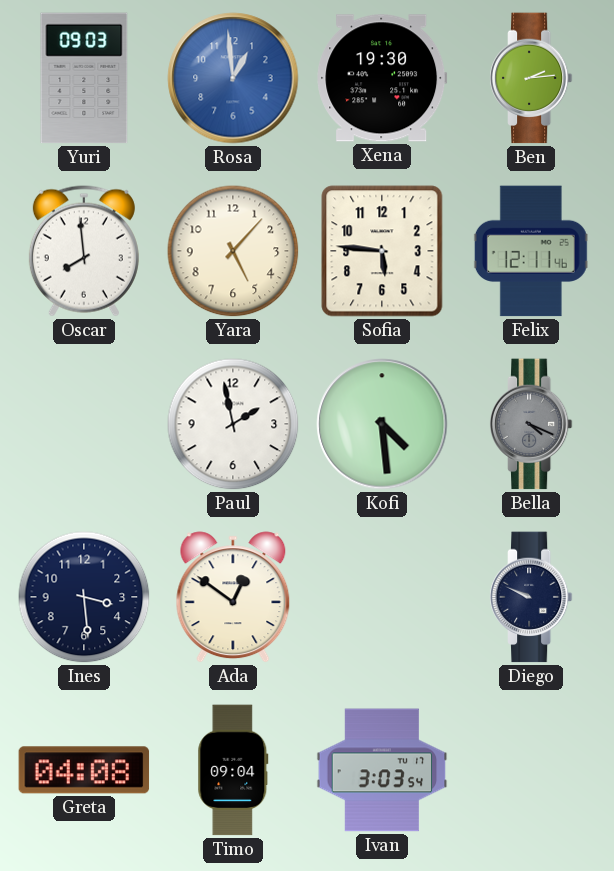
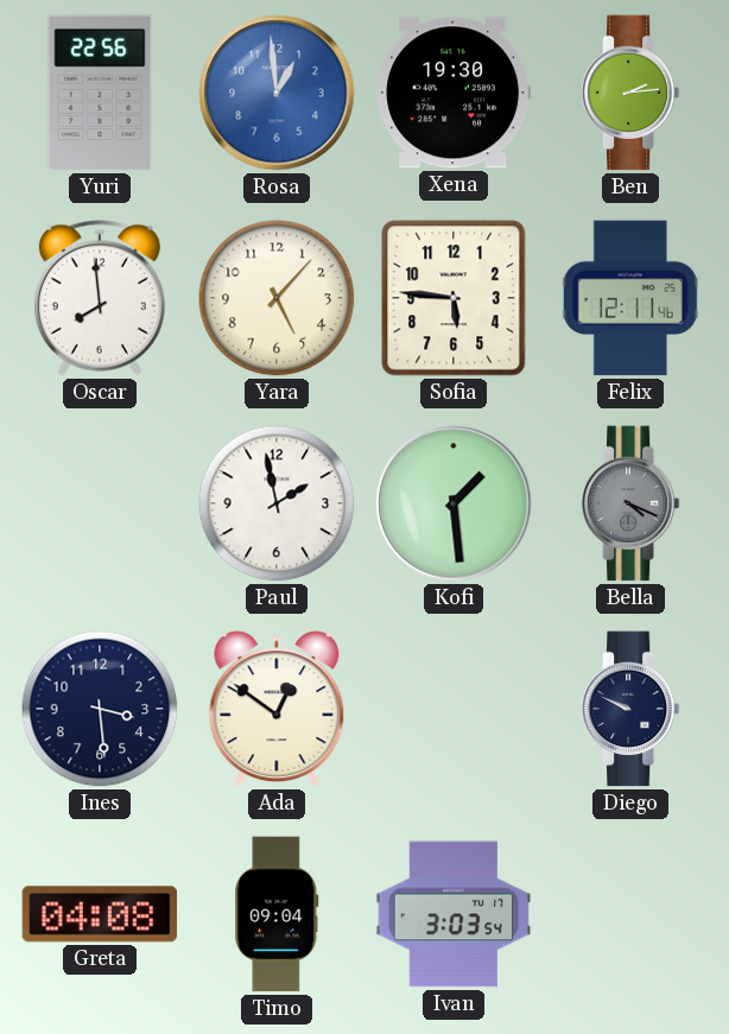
Yuri: 09:03 -> 22:56
Kofi: 4:29 -> 1:29
